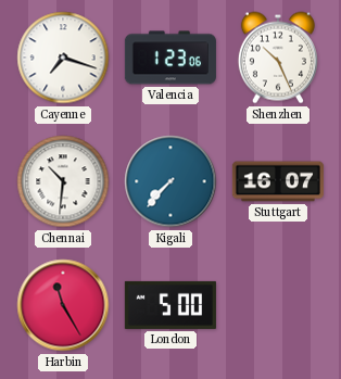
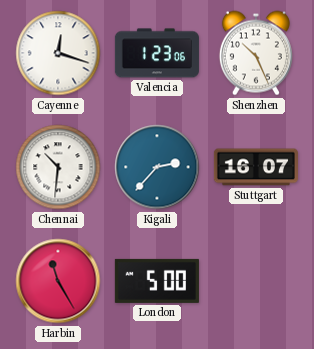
Cayenne: 7:18 -> 12:18
Kigali: 7:37 -> 2:37
